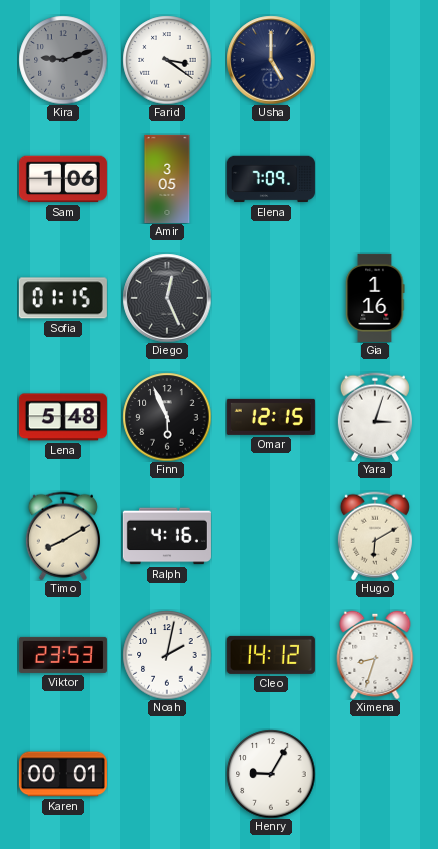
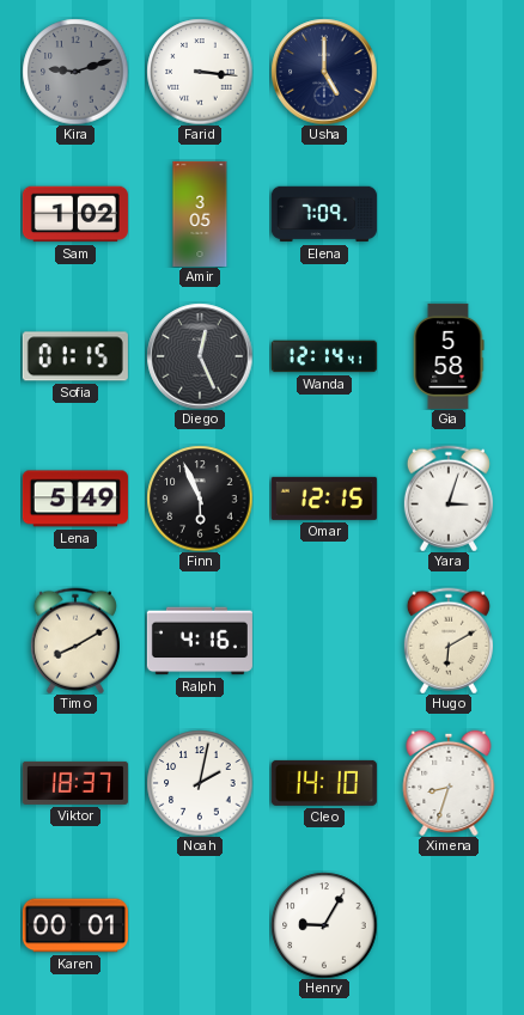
Farid: 3:21 -> 3:16
Sam: 1:06 -> 1:02
Wanda: none -> 12:14
Gia: 1:16 -> 5:58
Lena: 5:48 -> 5:49
Viktor: 23:53 -> 18:37
Cleo: 14:12 -> 14:10
